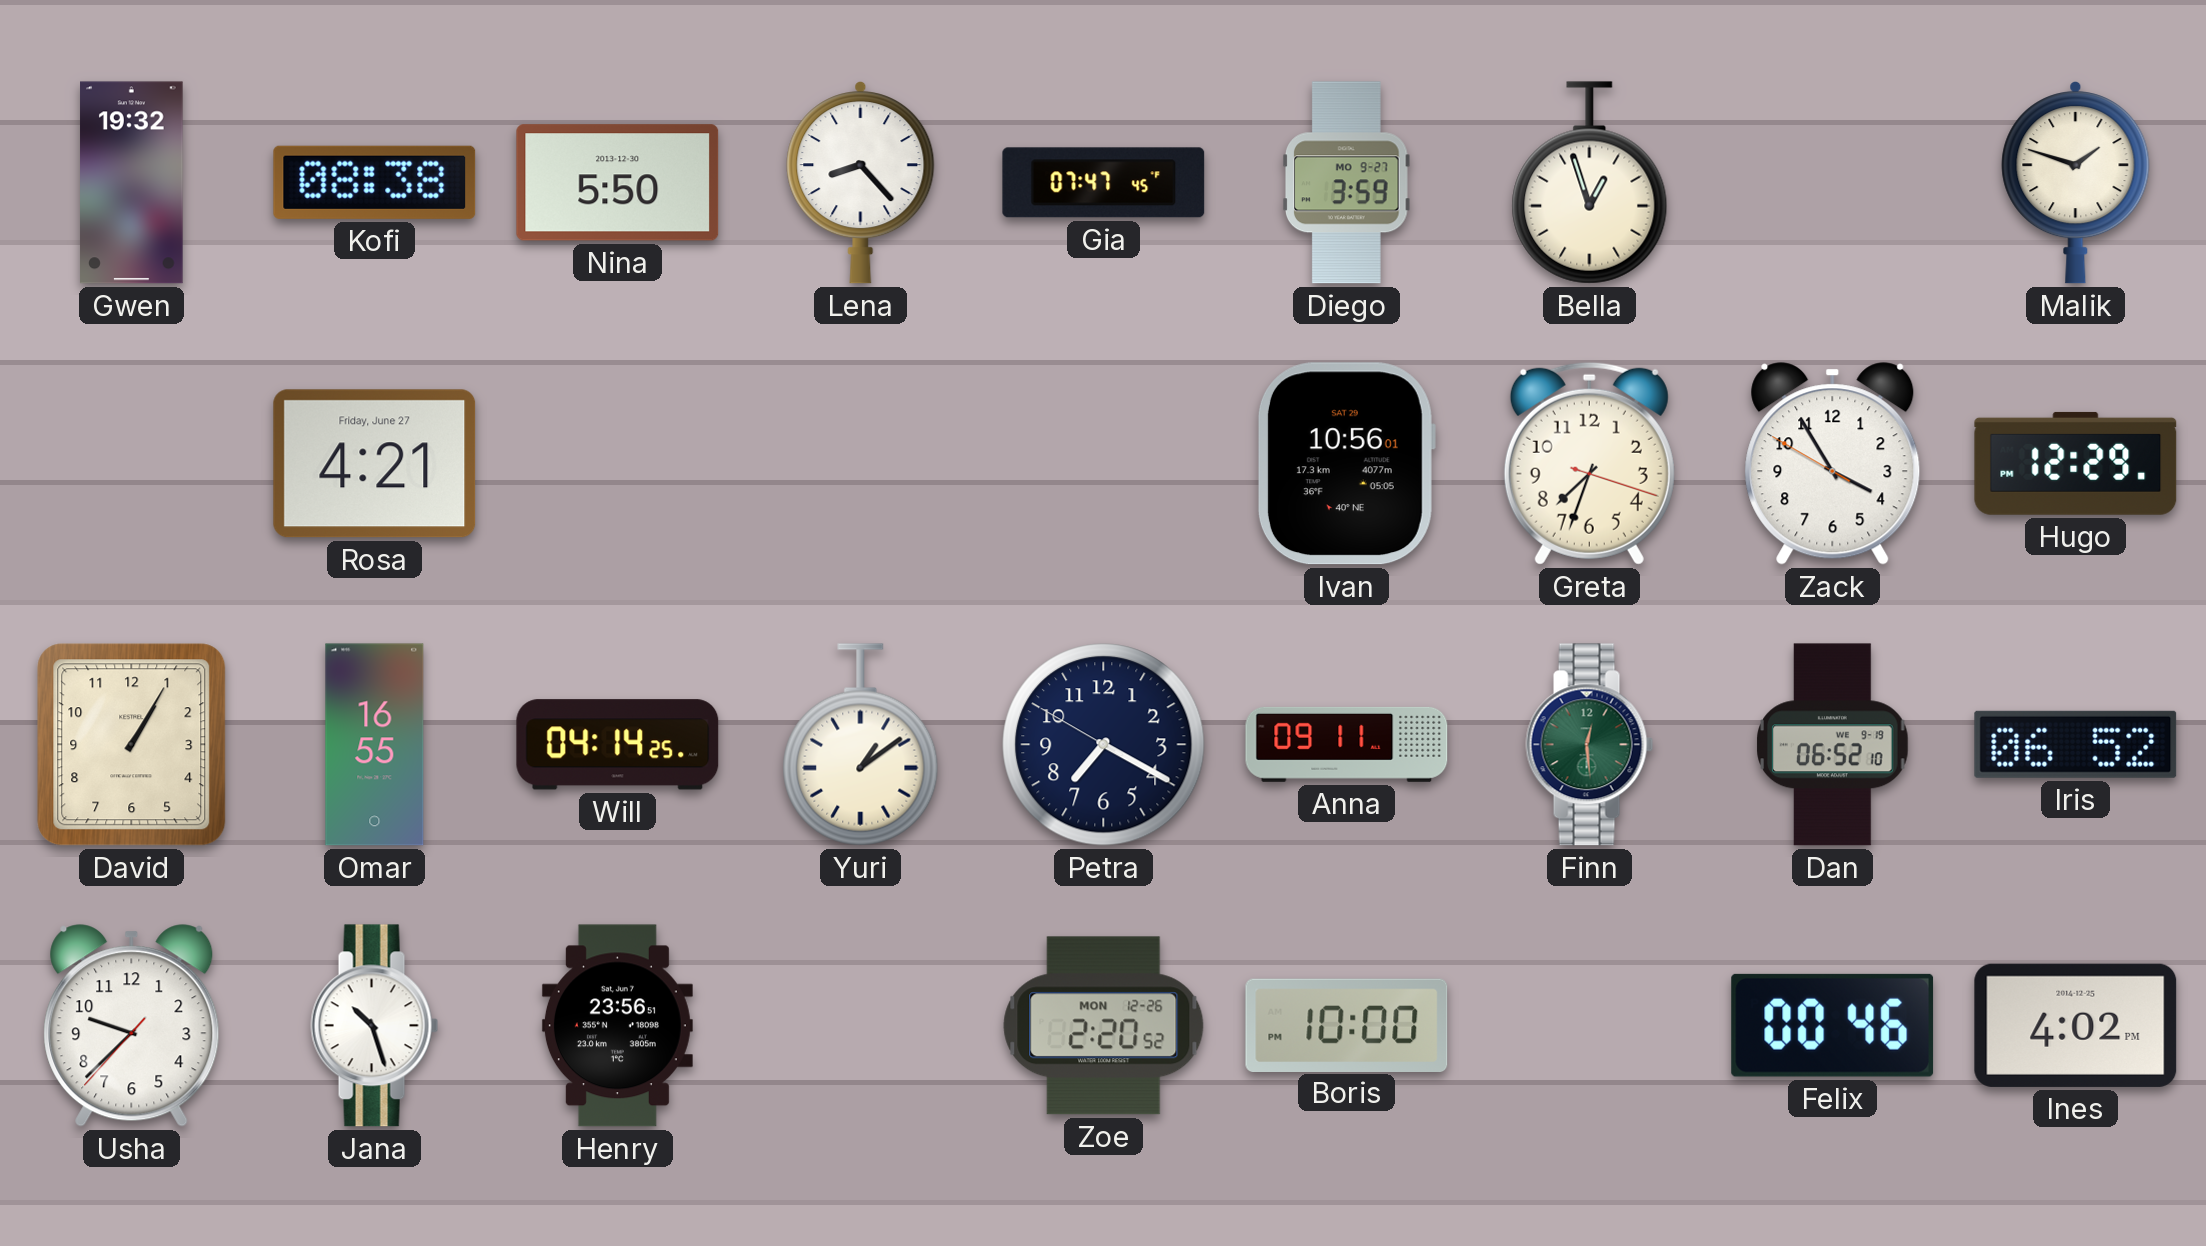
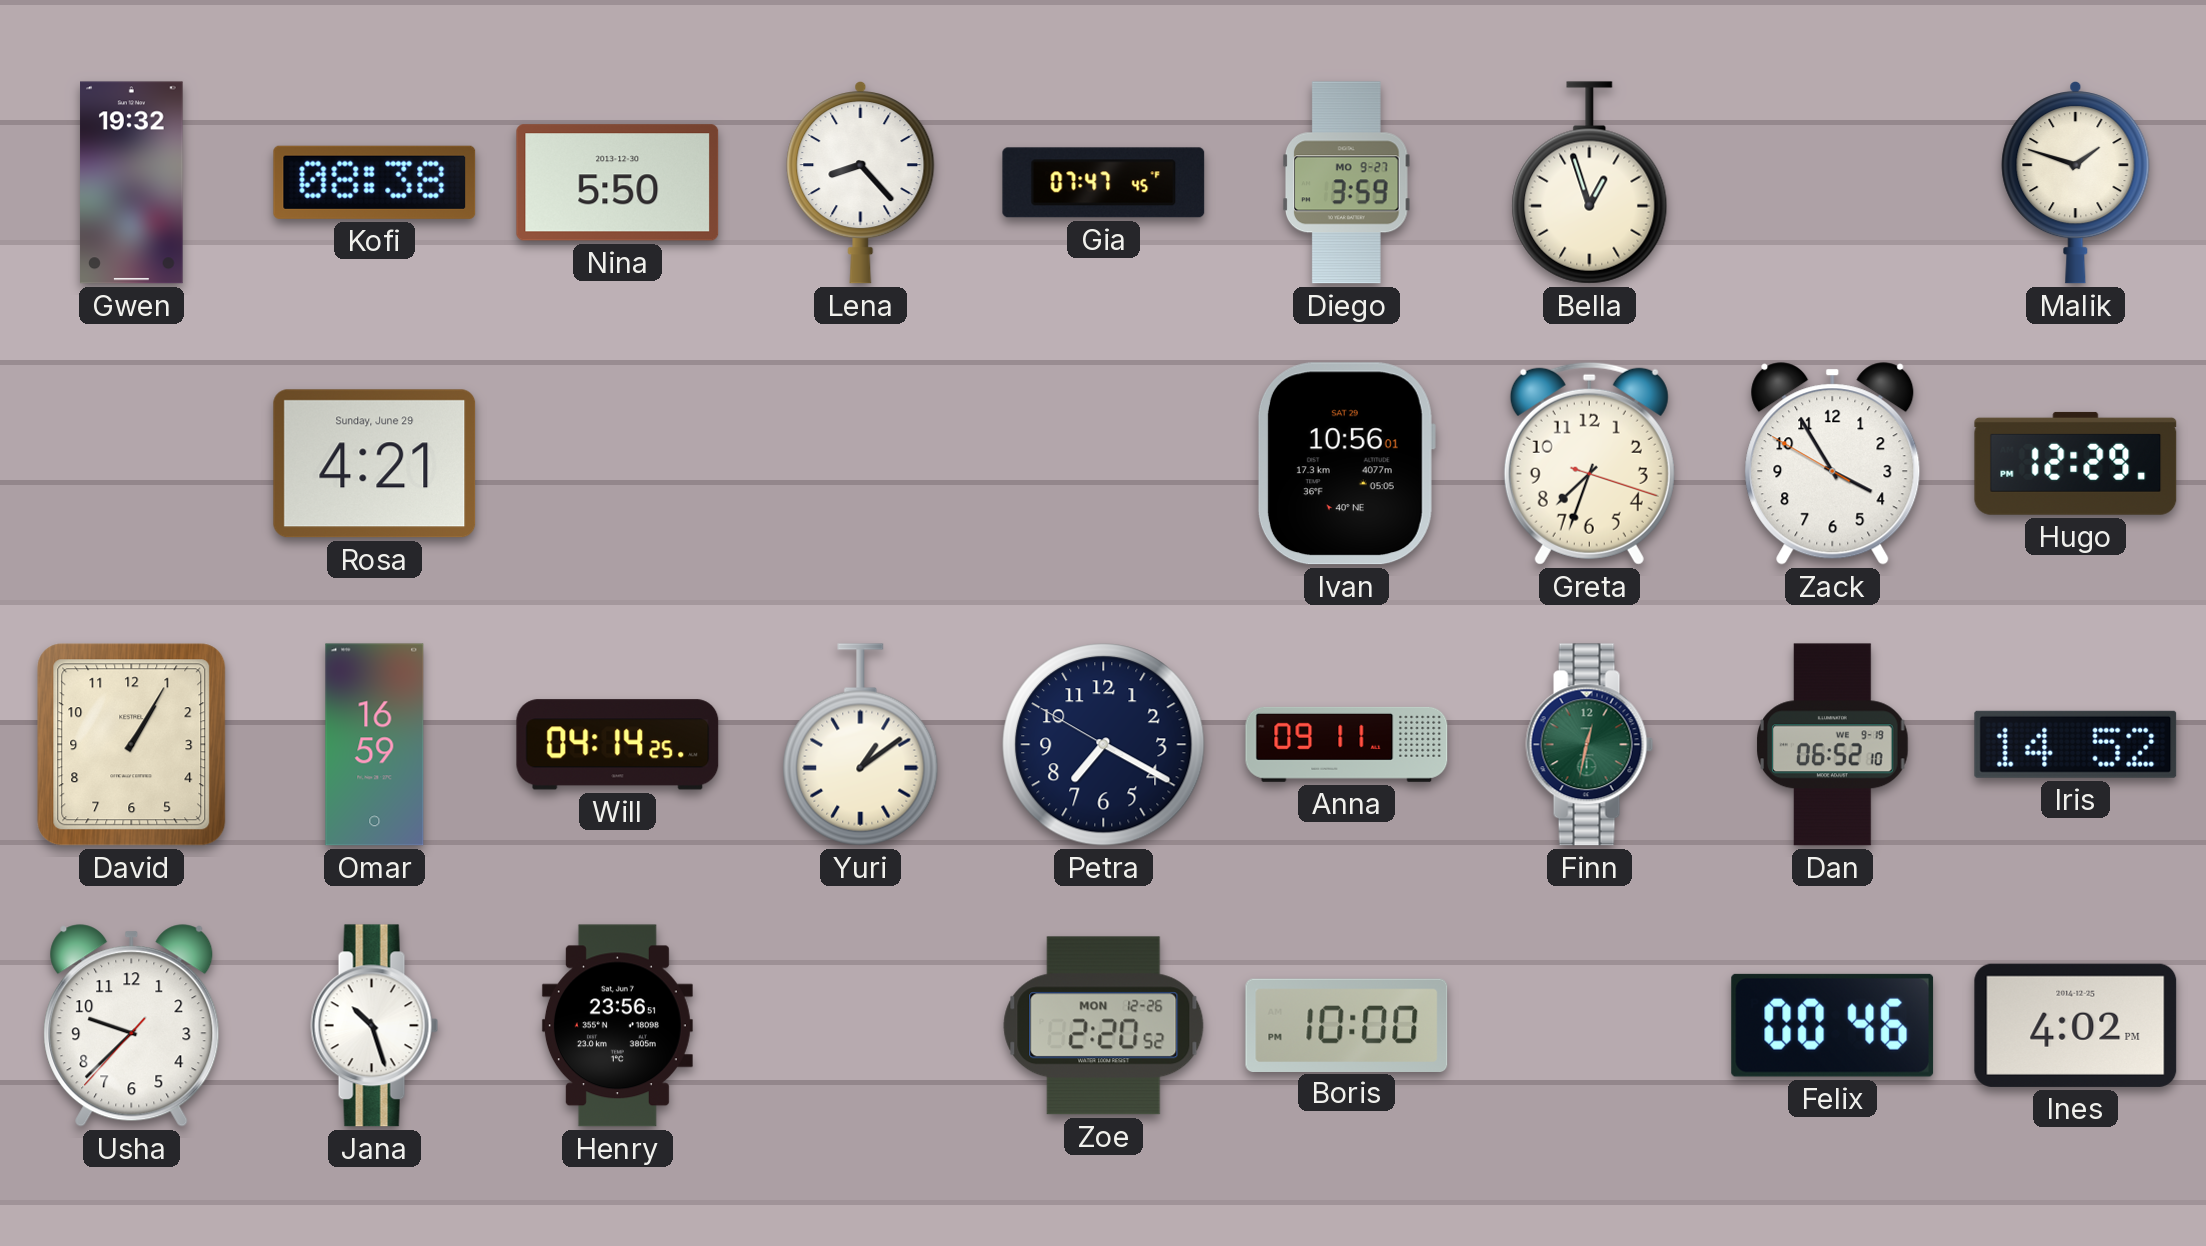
Rosa date: Friday, June 27 -> Sunday, June 29
Omar: 16:55 -> 16:59
Finn: 12:29 -> 12:32
Iris: 06:52 -> 14:52
